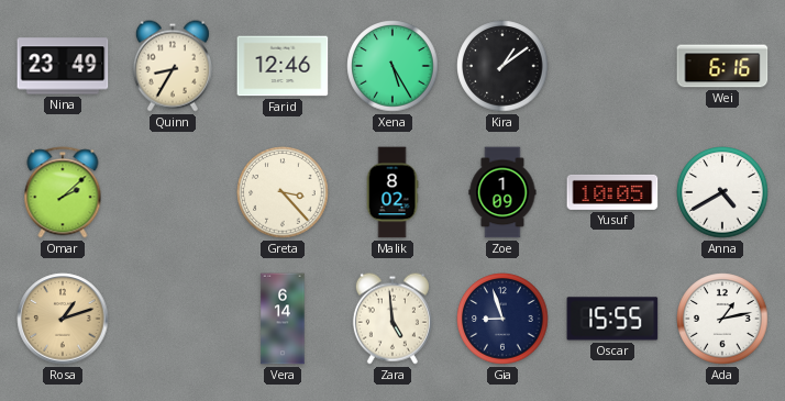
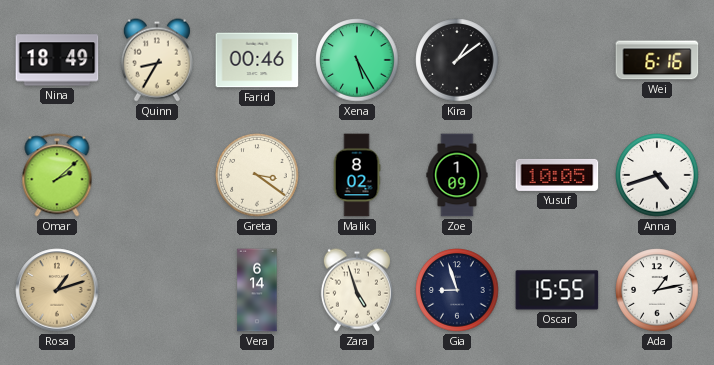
Nina: 23:49 -> 18:49
Farid: 12:46 -> 00:46
Greta: 3:23 -> 3:21
Anna: 4:40 -> 4:42
Zara: 4:59 -> 4:57
